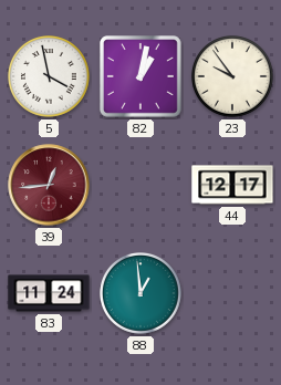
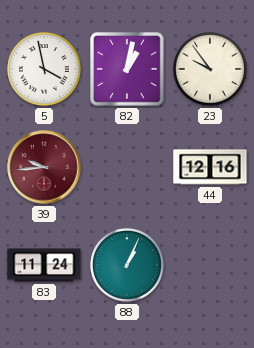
39: 12:44 -> 9:44
44: 12:17 -> 12:16
88: 12:59 -> 1:04
